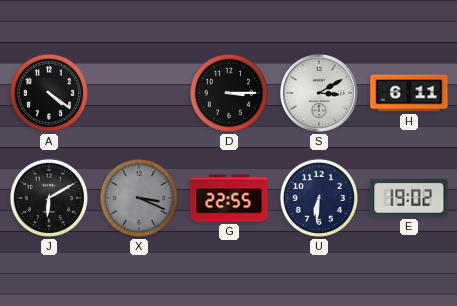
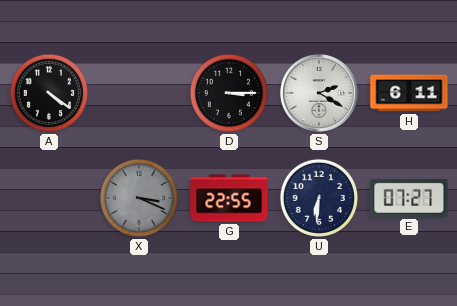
S: 3:10 -> 2:20
J: 6:10 -> none
E: 19:02 -> 07:27
